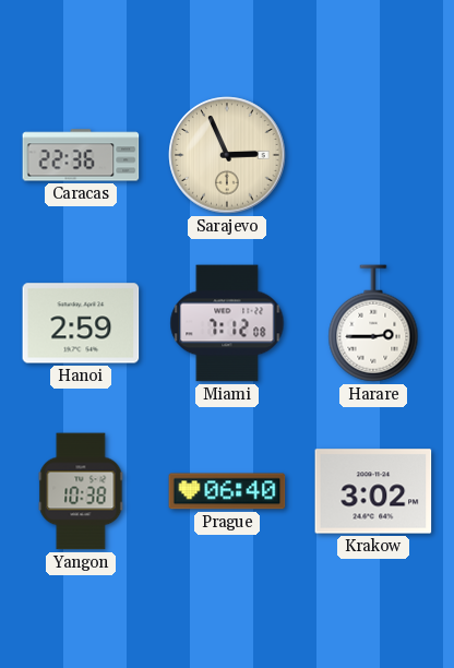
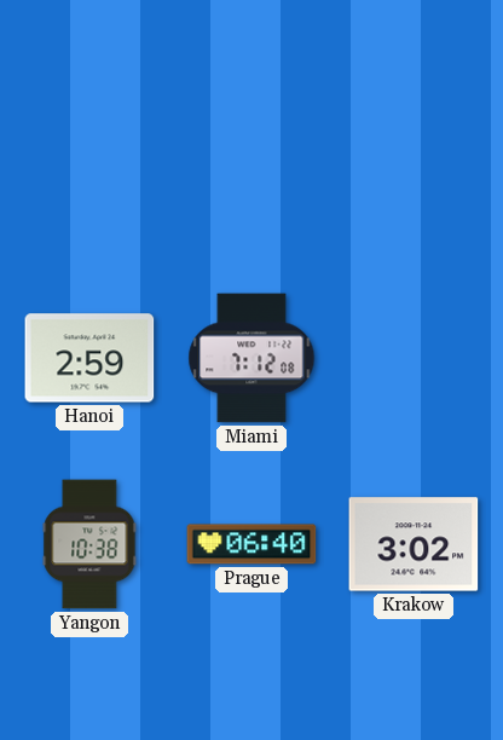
Caracas: 22:36 -> none
Sarajevo: 2:56 -> none
Harare: 2:45 -> none
